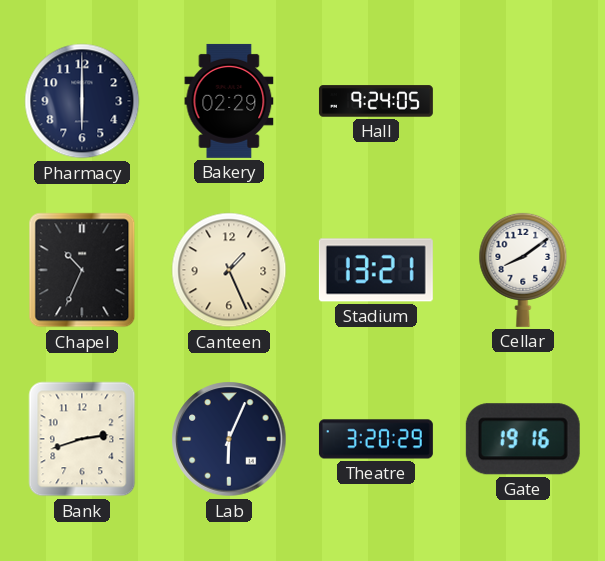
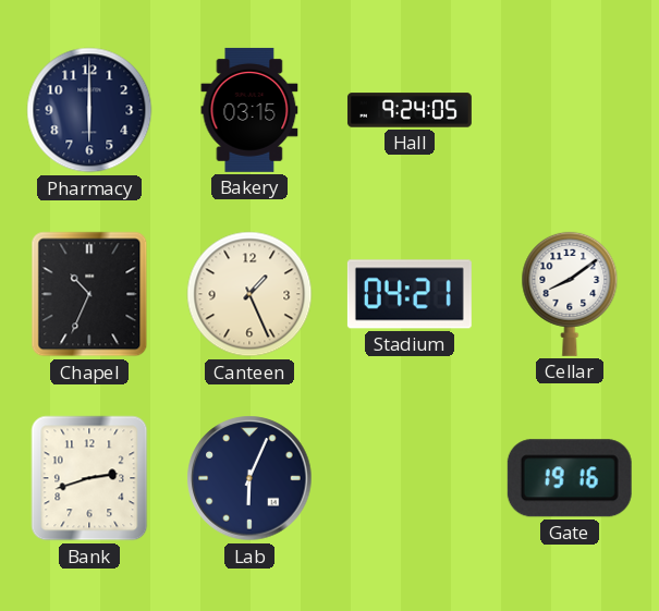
Bakery: 02:29 -> 03:15
Stadium: 13:21 -> 04:21
Theatre: 3:20 -> none
